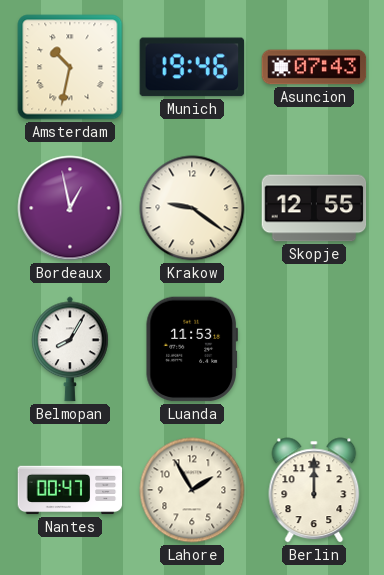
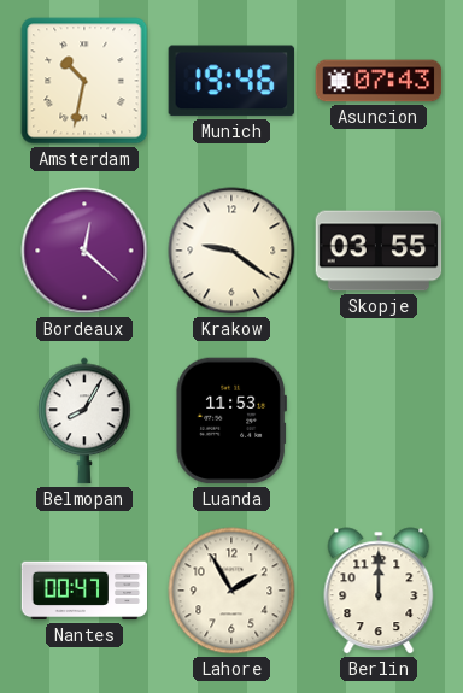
Bordeaux: 12:58 -> 12:22
Skopje: 12:55 -> 03:55
